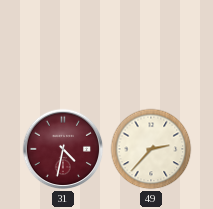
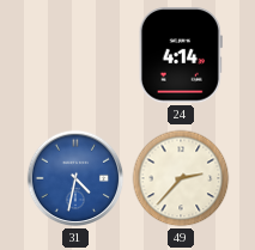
24: none -> 4:14
31 dial: burgundy -> blue
